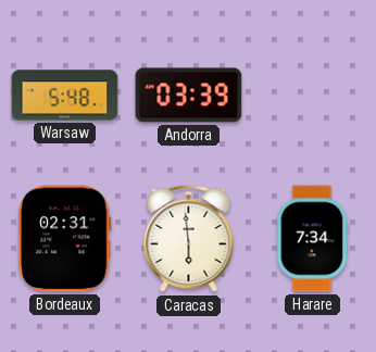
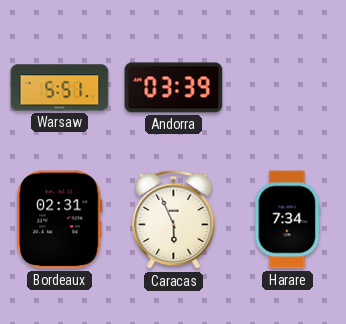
Warsaw: 5:48 -> 5:51
Caracas: 5:59 -> 5:56
